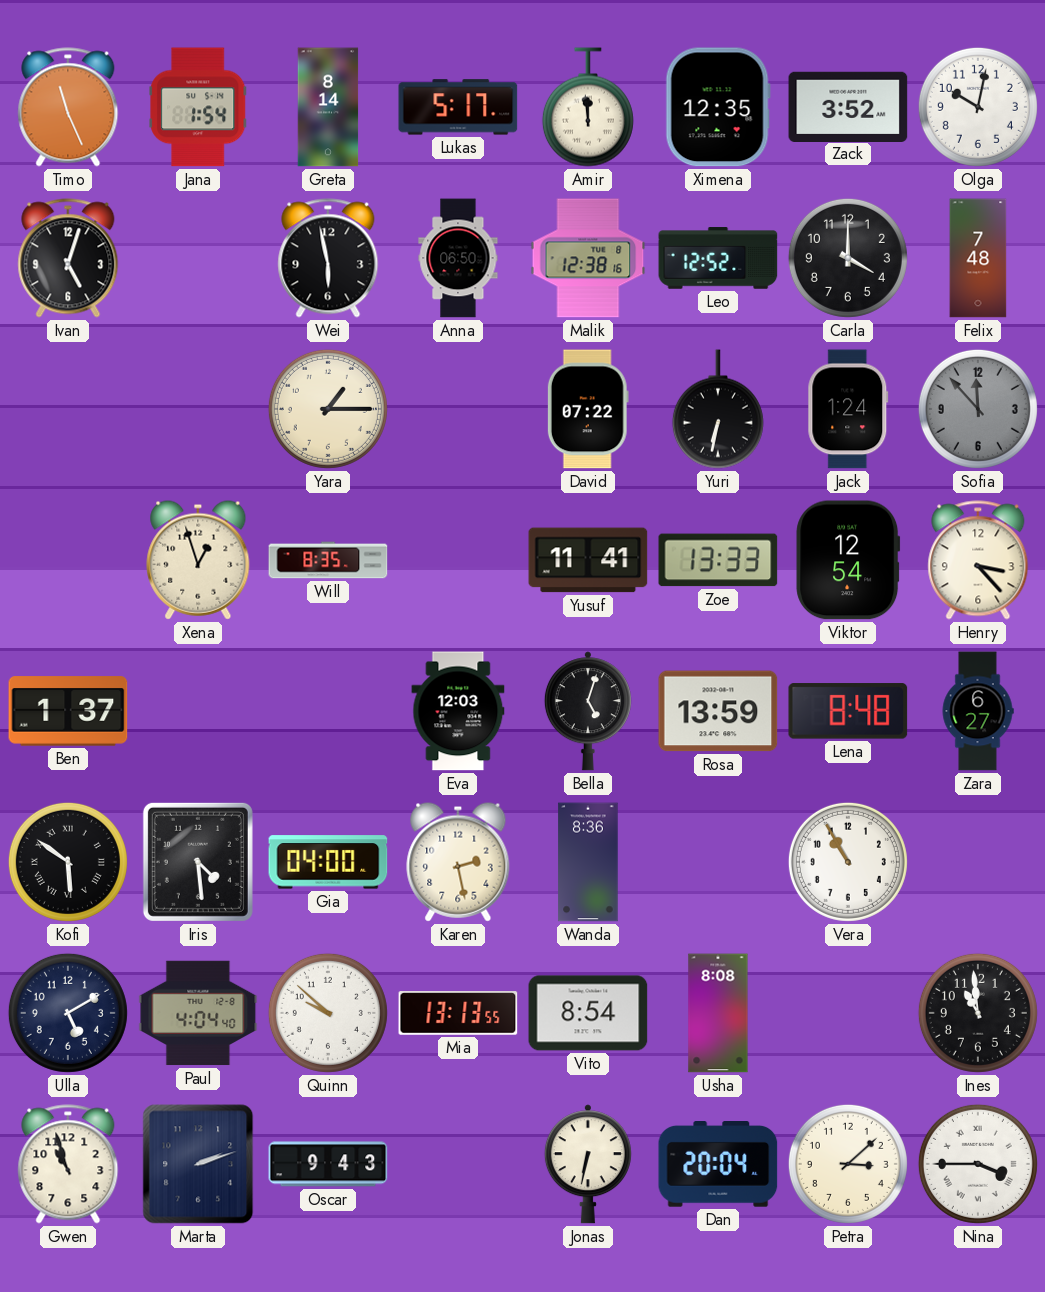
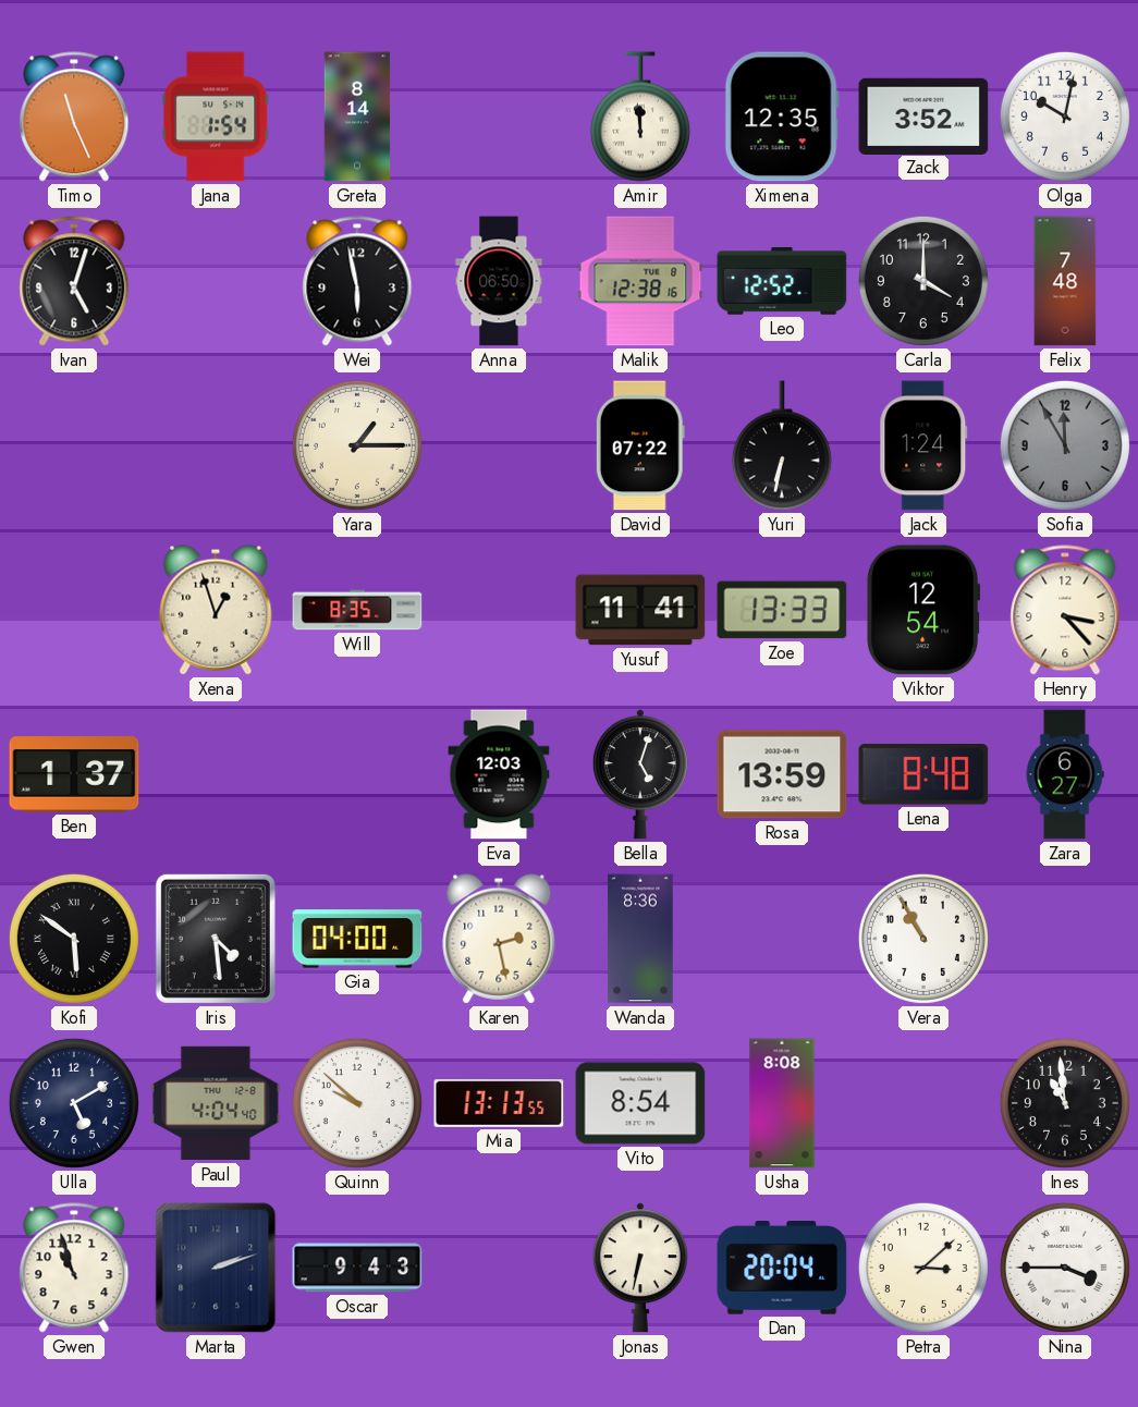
Lukas: 5:17 -> none
Sofia: 11:53 -> 11:55
